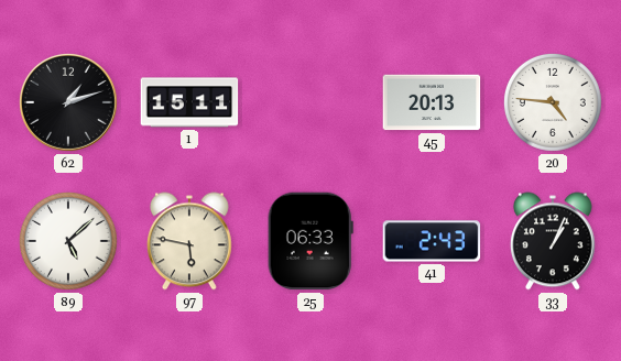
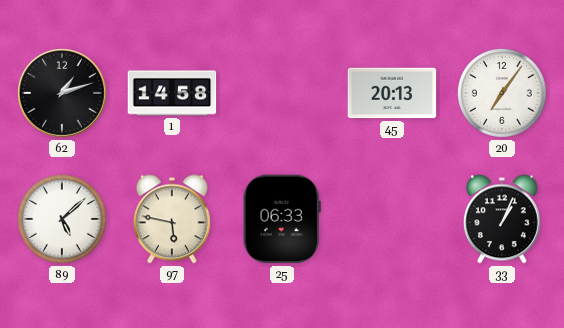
1: 15:11 -> 14:58
20: 4:46 -> 7:06
41: 2:43 -> none
